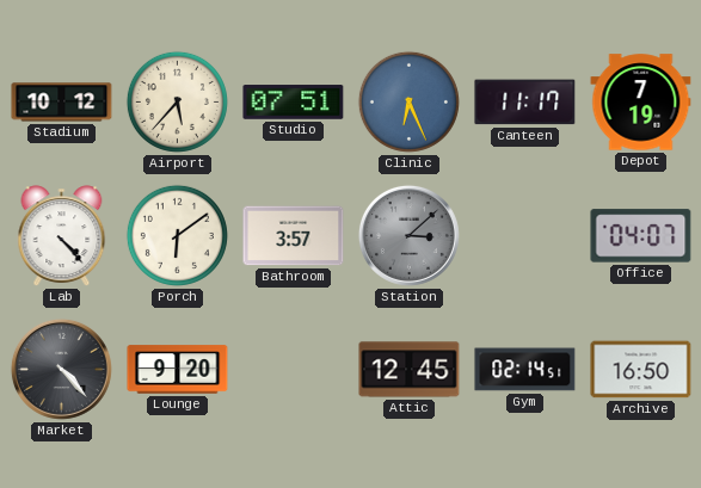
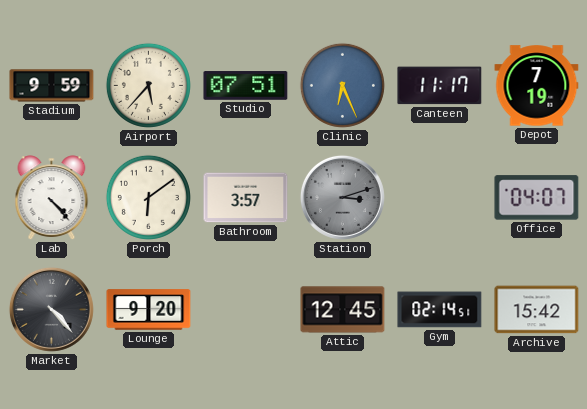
Stadium: 10:12 -> 9:59
Station: 3:08 -> 3:12
Archive: 16:50 -> 15:42
